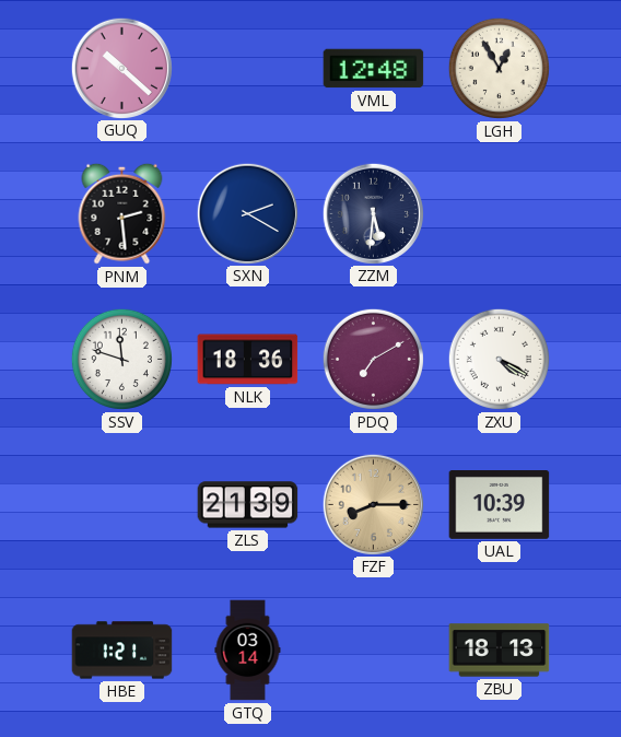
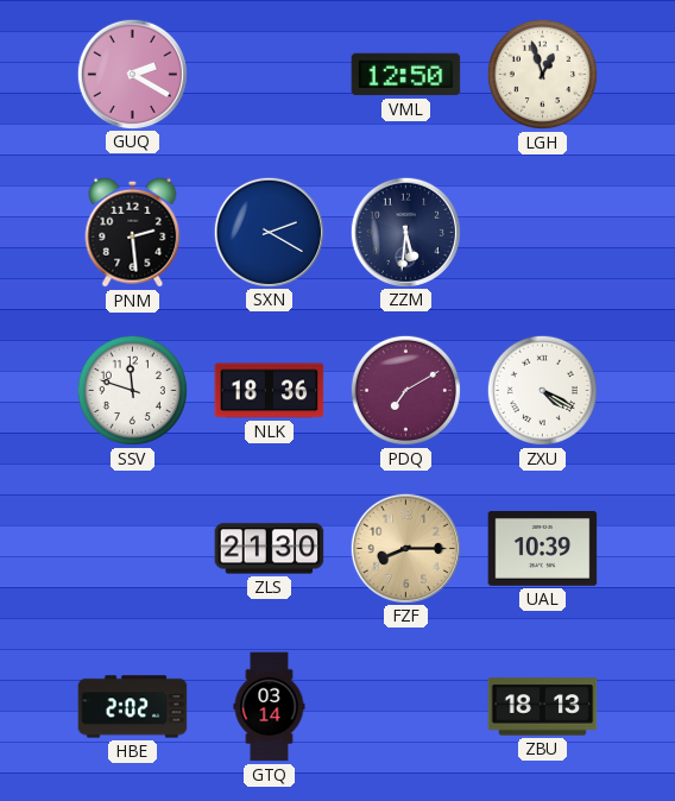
GUQ: 10:22 -> 2:20
VML: 12:48 -> 12:50
LGH: 12:55 -> 12:57
ZLS: 21:39 -> 21:30
HBE: 1:21 -> 2:02
